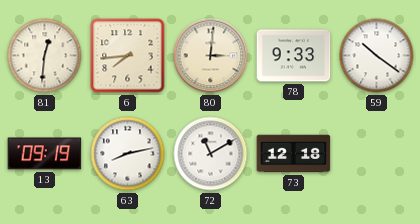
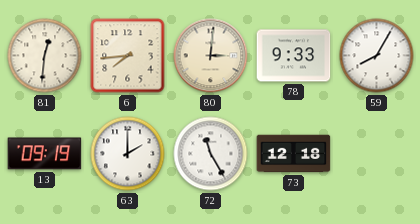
59: 10:21 -> 8:05
63: 8:13 -> 2:00
72: 11:10 -> 11:25
